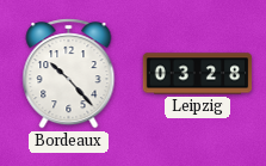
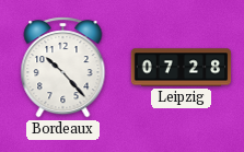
Leipzig: 03:28 -> 07:28
